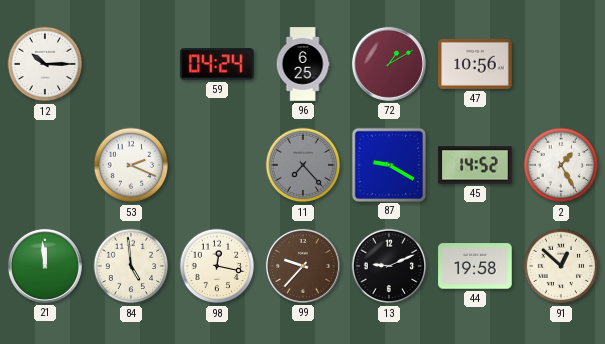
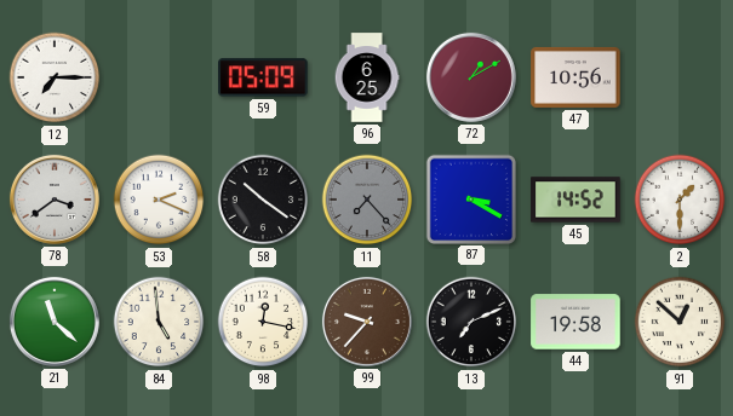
12: 10:15 -> 7:15
59: 04:24 -> 05:09
78: none -> 3:39
58: none -> 10:21
87: 9:20 -> 3:20
2: 1:25 -> 1:30
21: 11:59 -> 11:22
13: 9:11 -> 7:11
